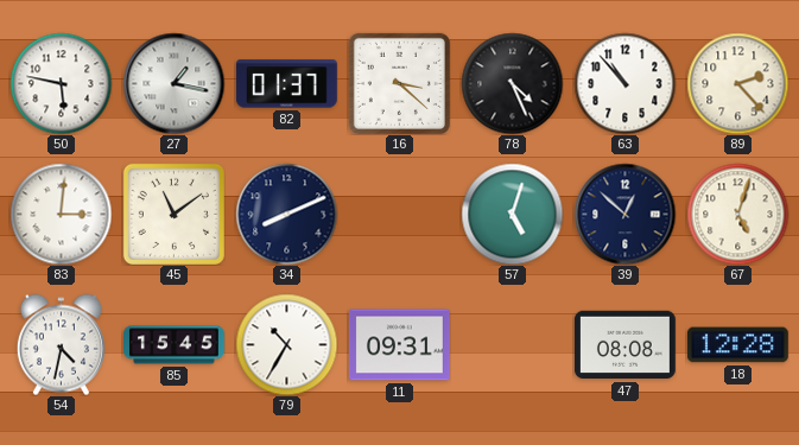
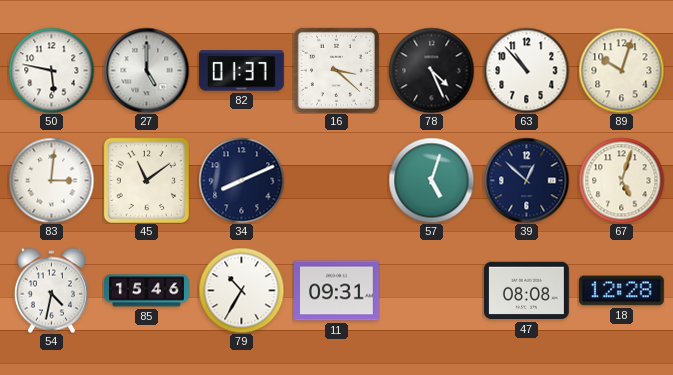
27: 1:17 -> 5:00
89: 2:23 -> 10:03
85: 15:45 -> 15:46
